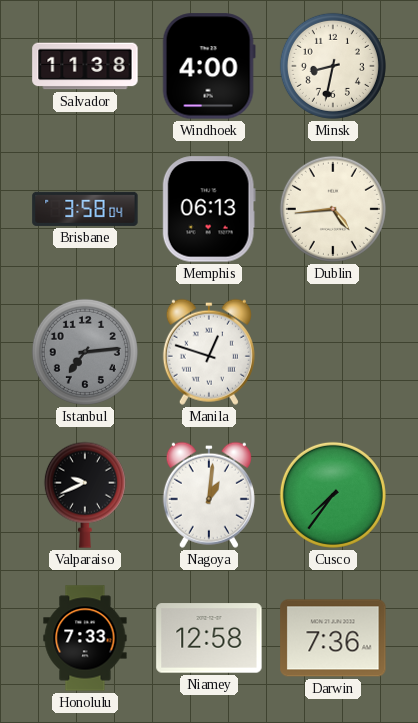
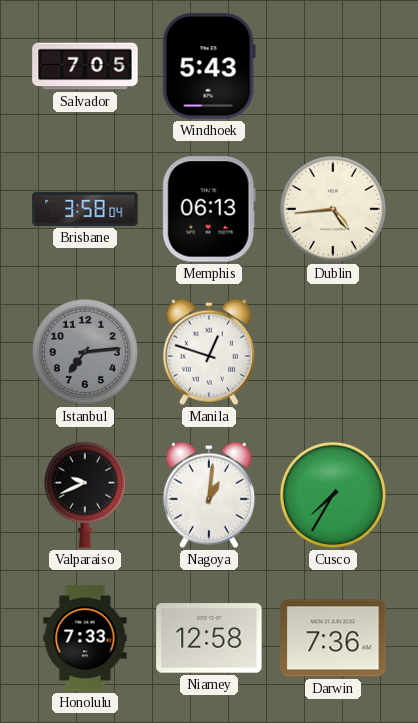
Salvador: 11:38 -> 7:05
Windhoek: 4:00 -> 5:43
Minsk: 8:32 -> none
Cusco: 7:36 -> 7:35
